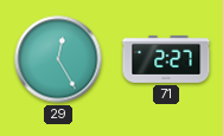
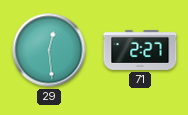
29: 12:25 -> 12:29
